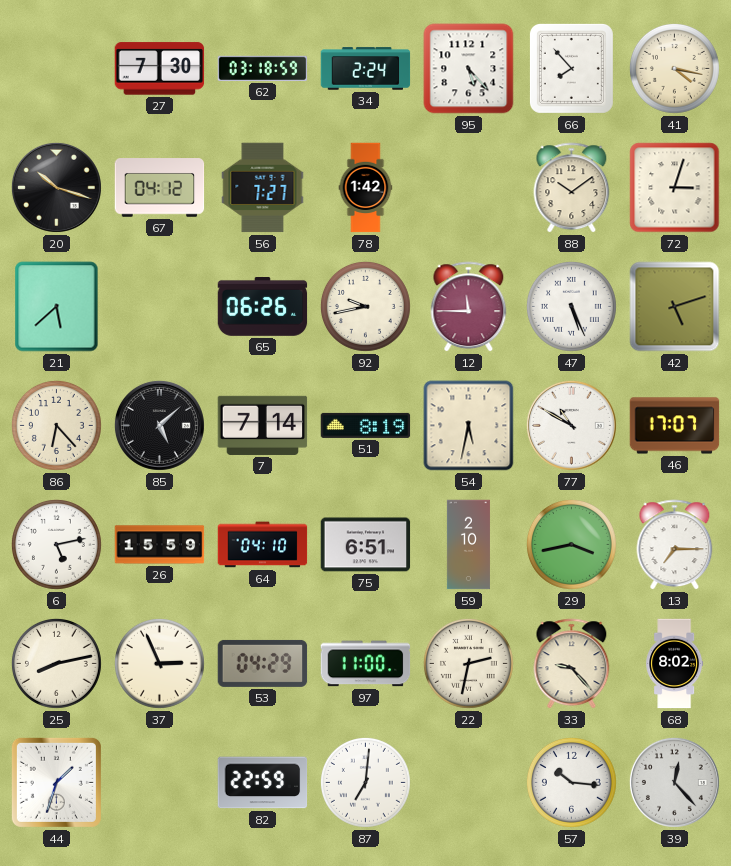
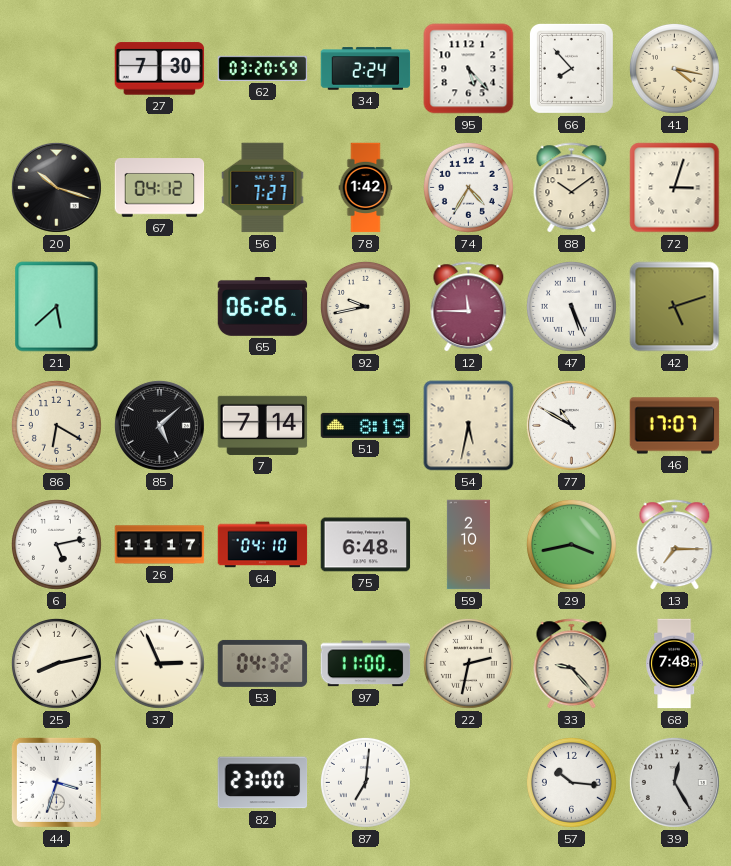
62: 03:18 -> 03:20
74: none -> 4:35
86: 6:23 -> 6:20
26: 15:59 -> 11:17
75: 6:51 -> 6:48
53: 04:29 -> 04:32
68: 8:02 -> 7:48
44: 1:33 -> 3:33
82: 22:59 -> 23:00
39: 12:23 -> 12:25
